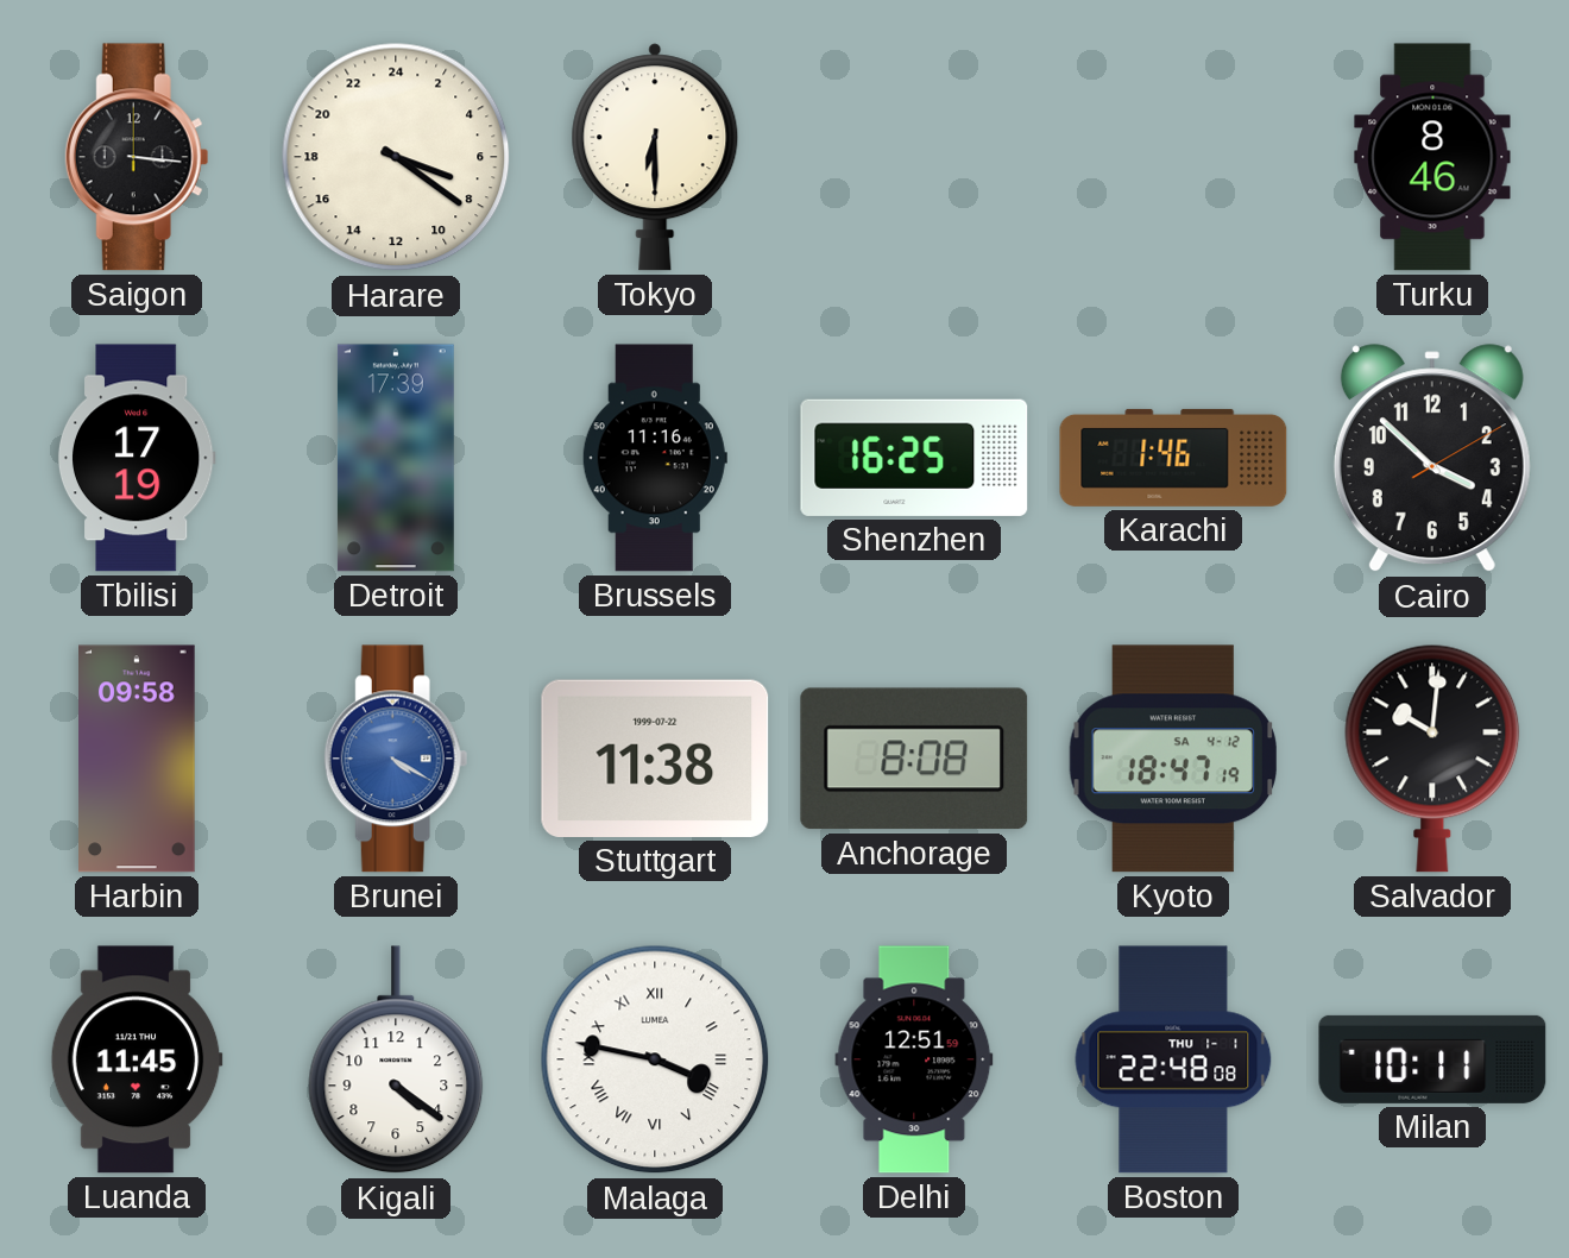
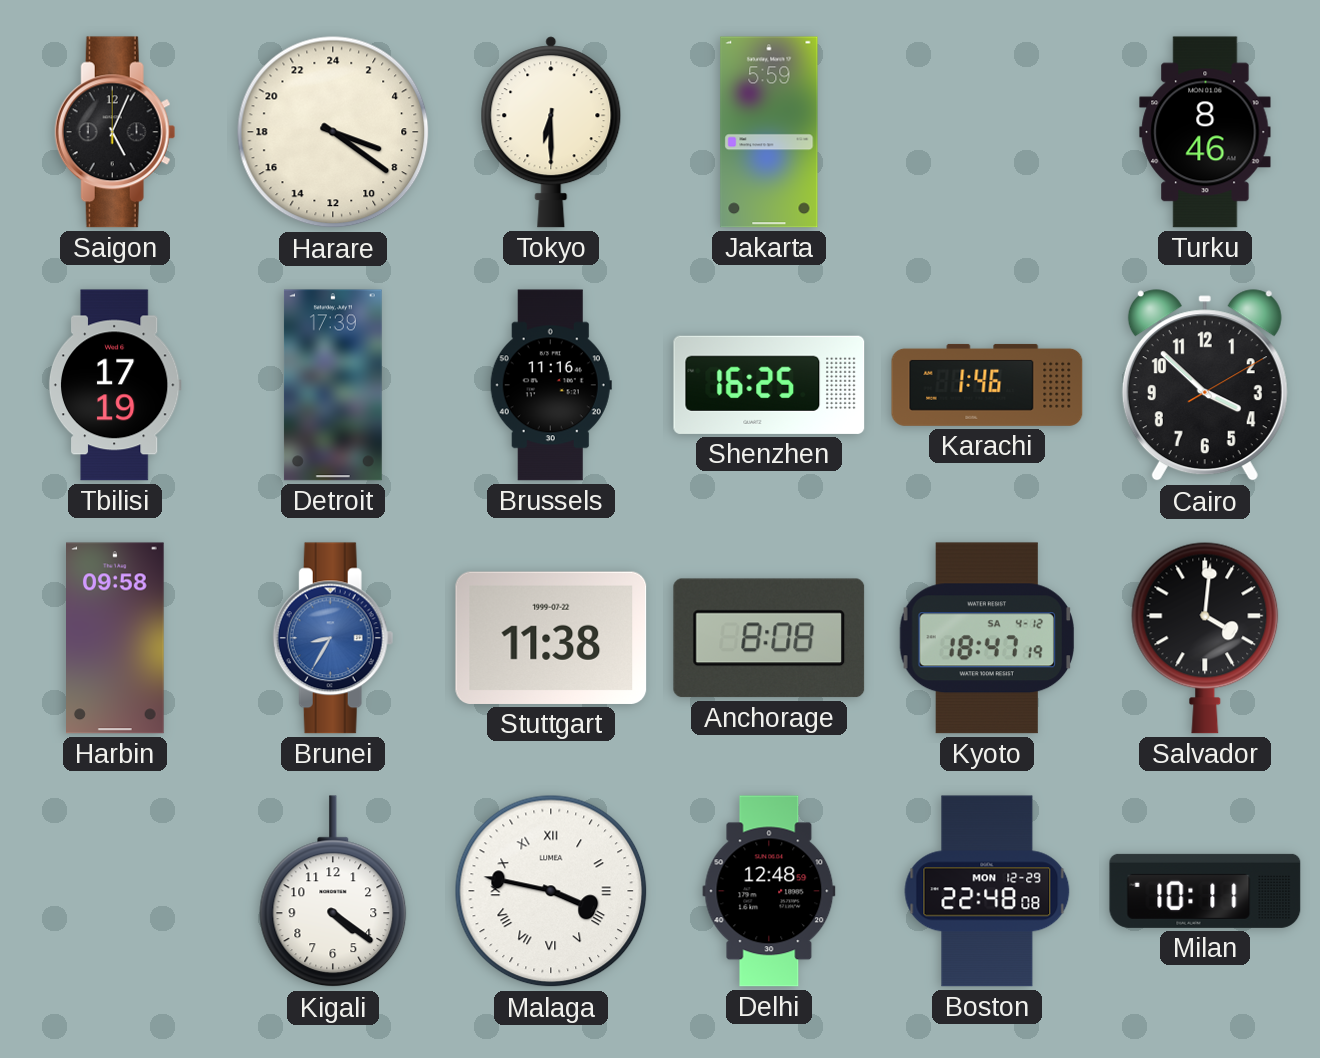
Saigon: 3:16 -> 5:04
Jakarta: none -> 5:59
Brunei: 4:20 -> 8:35
Salvador: 10:01 -> 4:01
Luanda: 11:45 -> none
Delhi: 12:51 -> 12:48
Boston date: THU 1-1 -> MON 12-29
